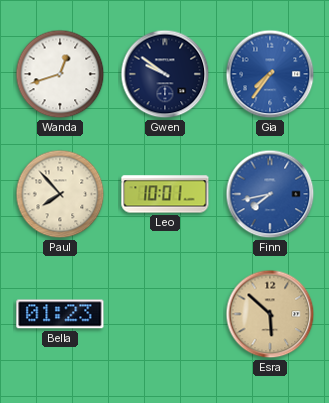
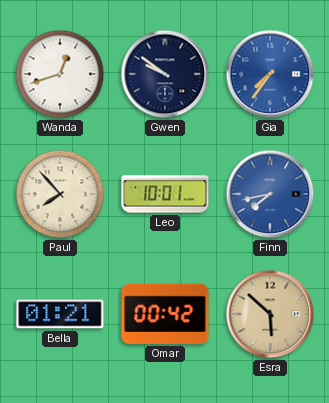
Bella: 01:23 -> 01:21
Omar: none -> 00:42
